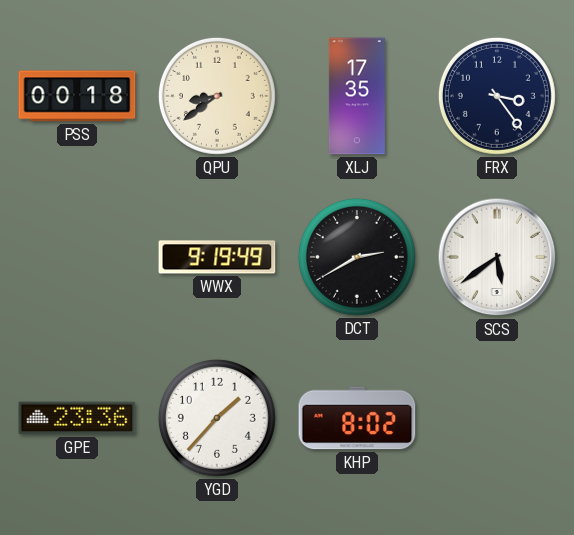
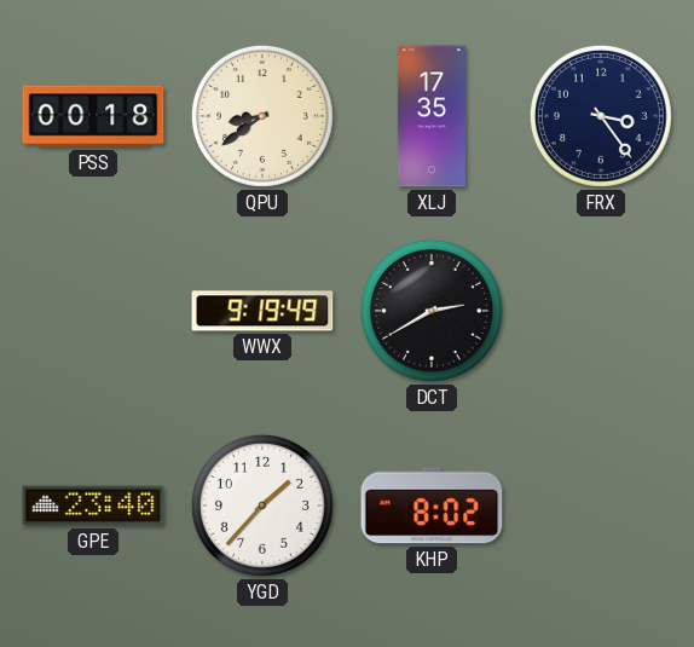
SCS: 5:39 -> none
GPE: 23:36 -> 23:40
